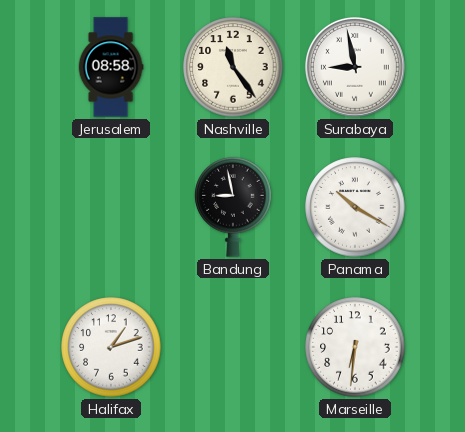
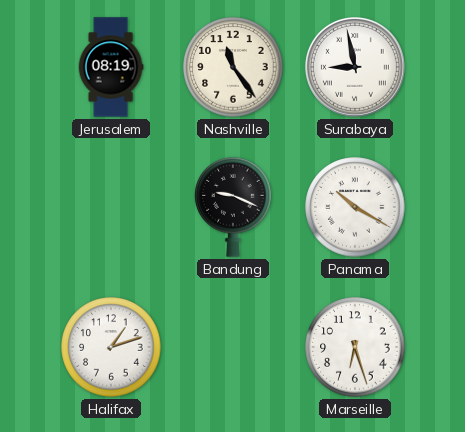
Jerusalem: 08:58 -> 08:19
Bandung: 8:58 -> 9:19
Marseille: 6:31 -> 6:27
